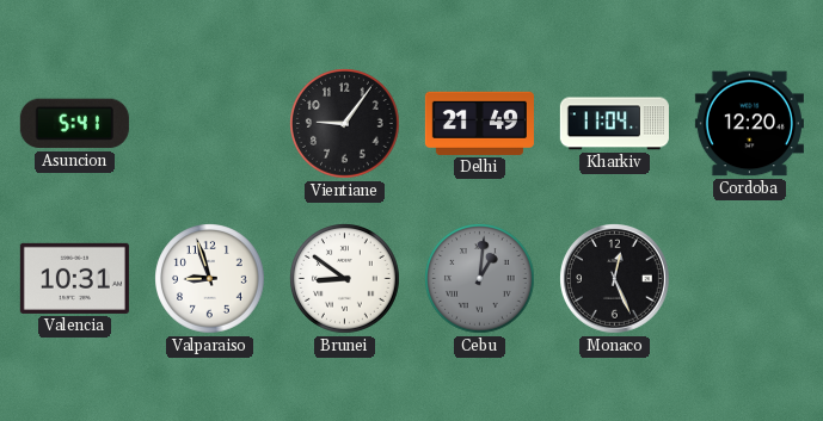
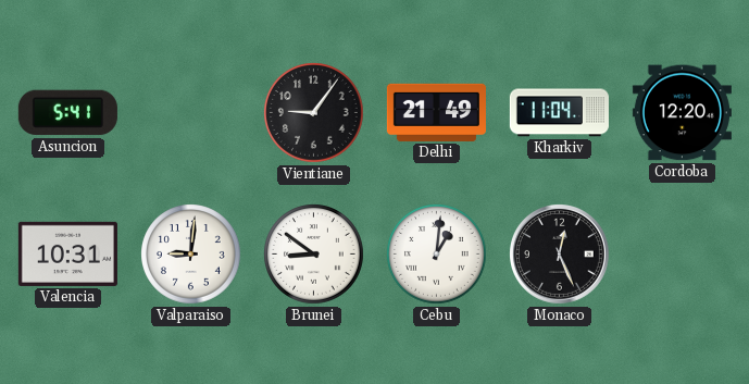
Valparaiso: 8:57 -> 9:01
Cebu dial: grey -> white
